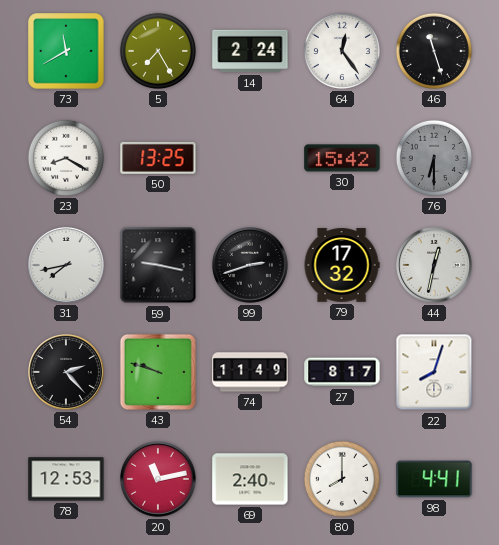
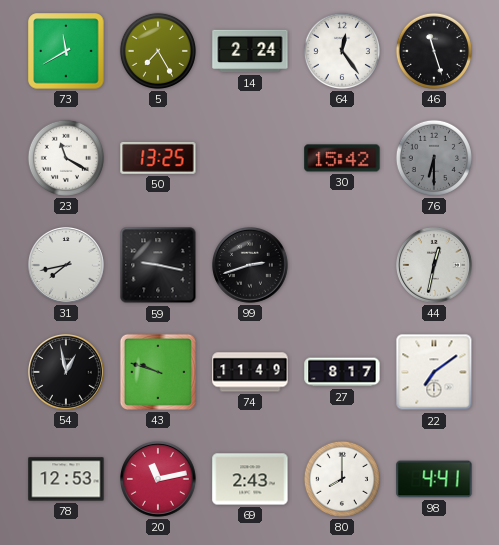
23: 8:20 -> 11:20
79: 17:32 -> none
54: 2:23 -> 12:58
22: 8:03 -> 7:09
69: 2:40 -> 2:43
